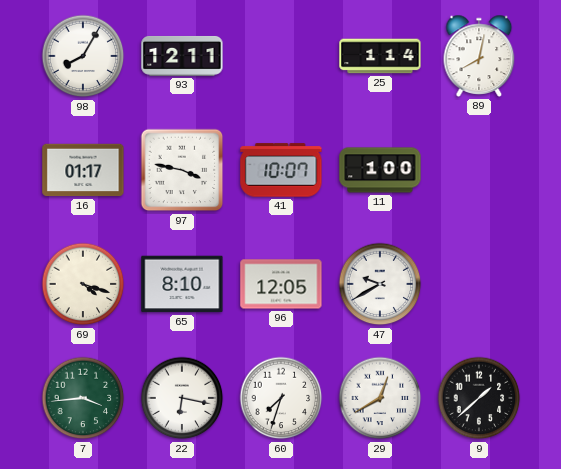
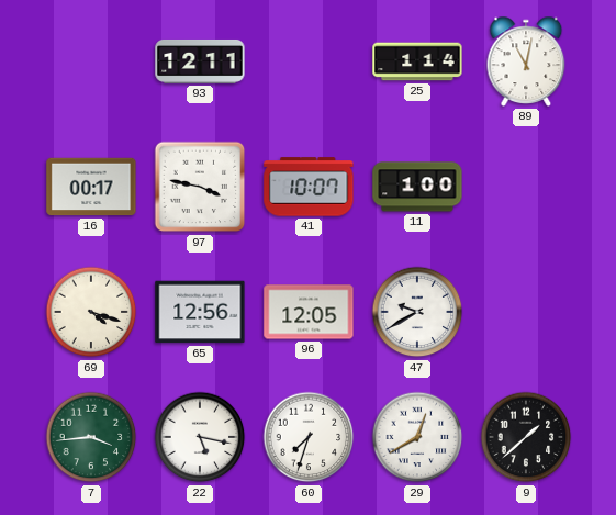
98: 8:05 -> none
89: 8:02 -> 11:02
16: 01:17 -> 00:17
65: 8:10 -> 12:56
22: 6:17 -> 5:17
